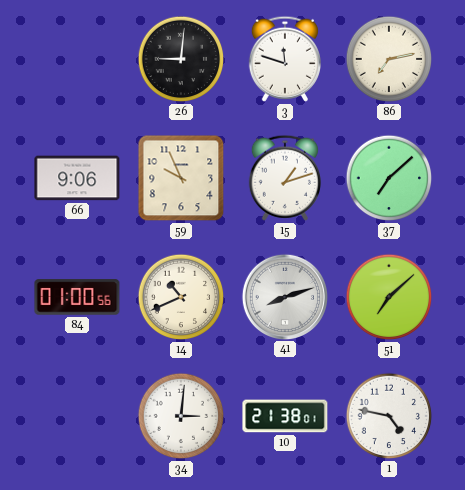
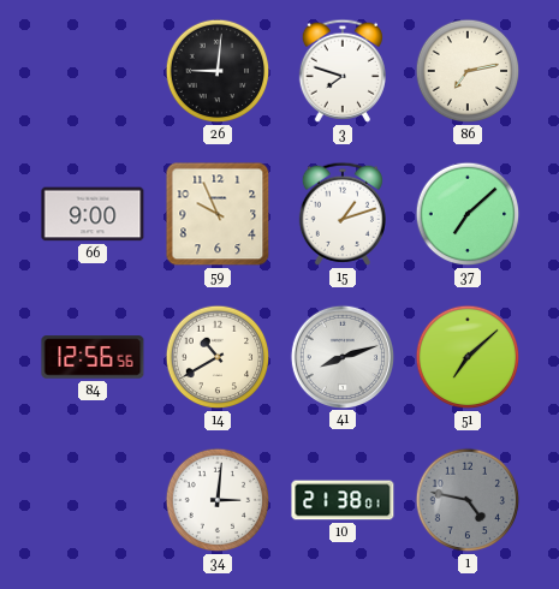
3: 11:48 -> 7:48
66: 9:06 -> 9:00
84: 01:00 -> 12:56
14: 10:41 -> 10:40
1 dial: white -> grey
